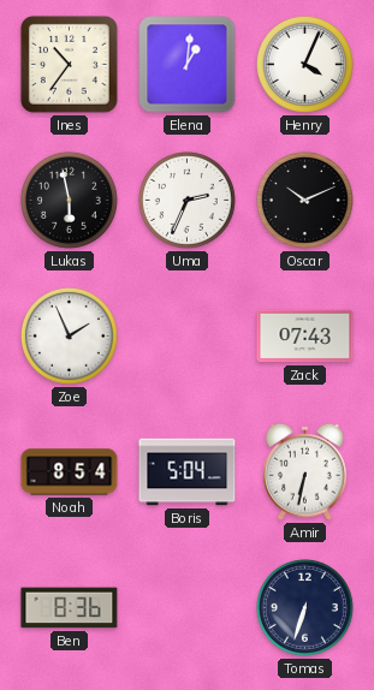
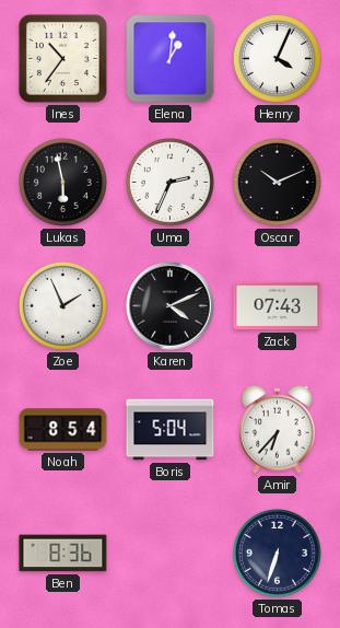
Karen: none -> 4:11
Amir: 6:32 -> 6:37
